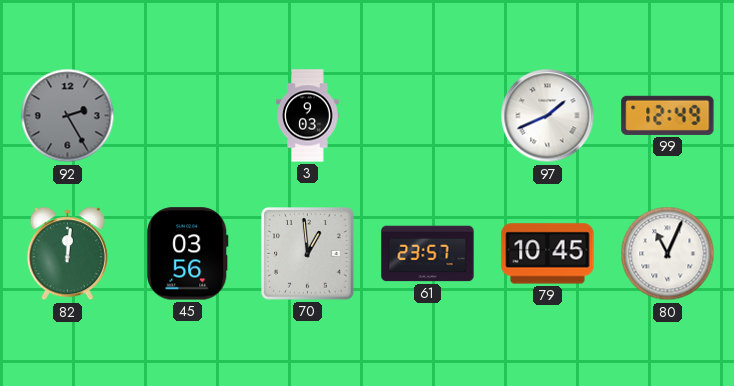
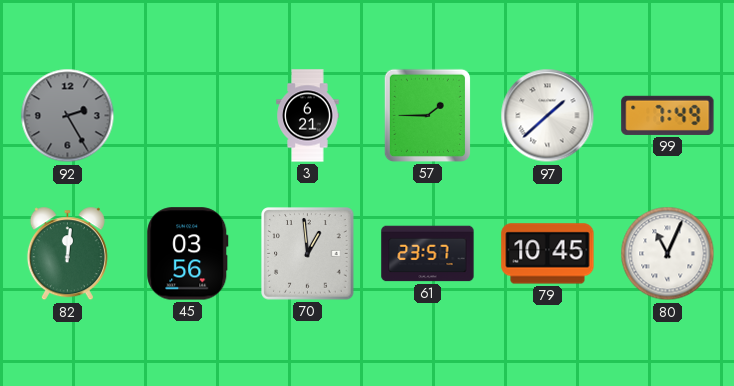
3: 9:03 -> 6:21
57: none -> 1:45
97: 1:41 -> 1:38
99: 12:49 -> 7:49
